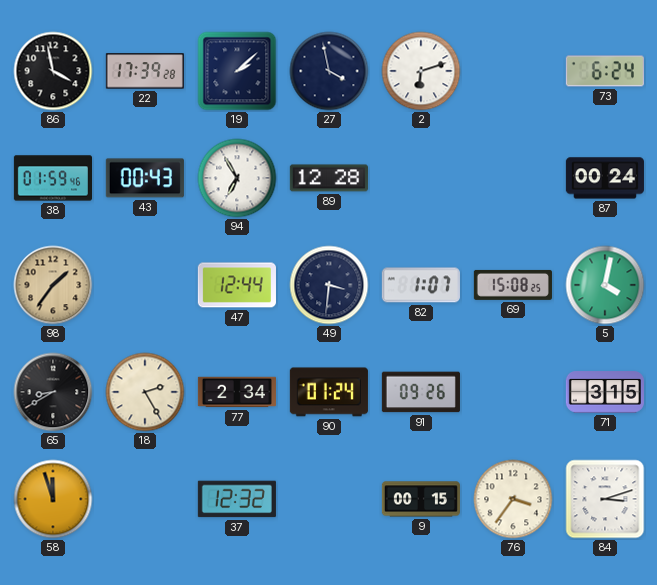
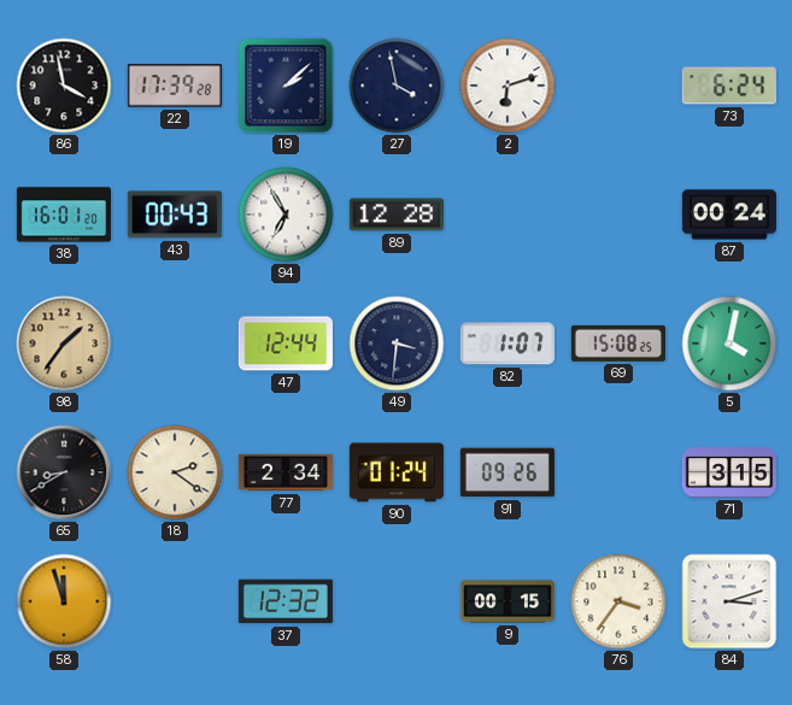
38: 01:59 -> 16:01
18: 2:25 -> 2:21
